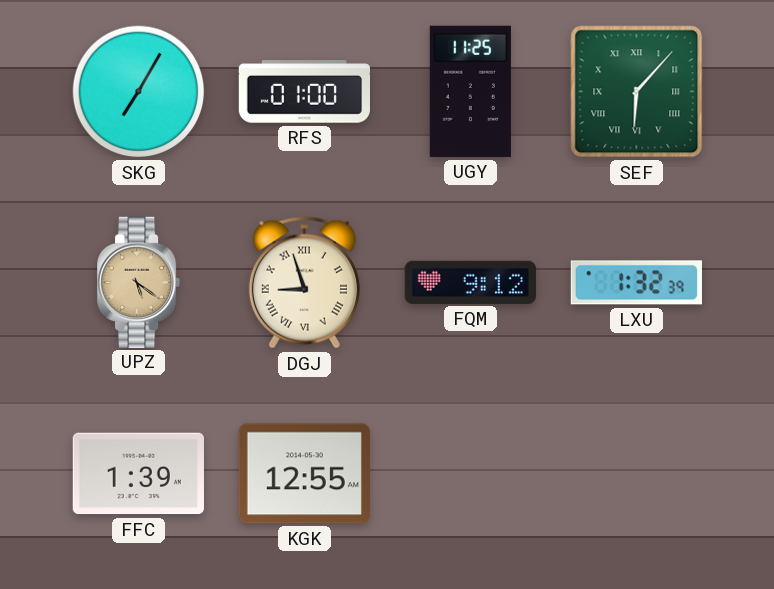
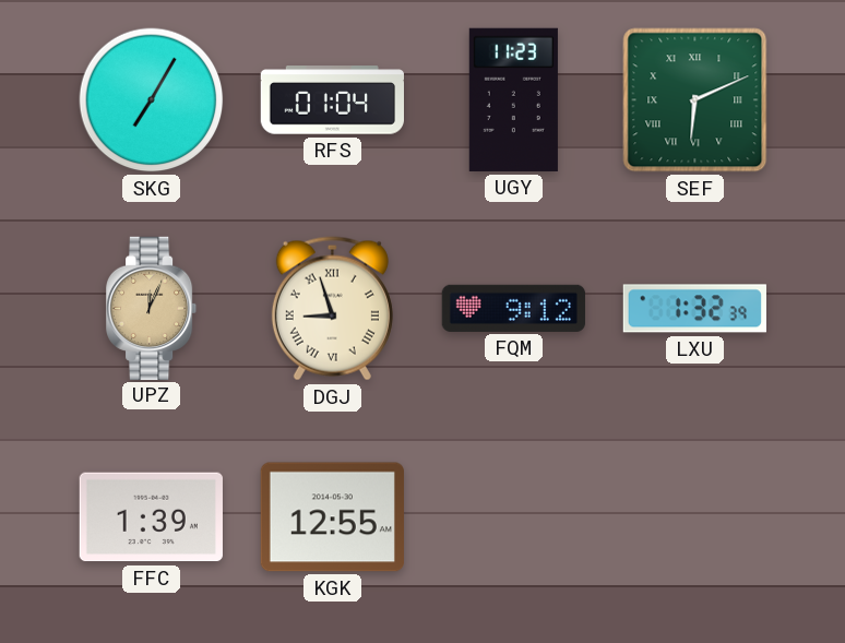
RFS: 01:00 -> 01:04
UGY: 11:25 -> 11:23
SEF: 6:07 -> 6:11
UPZ: 5:21 -> 12:04
